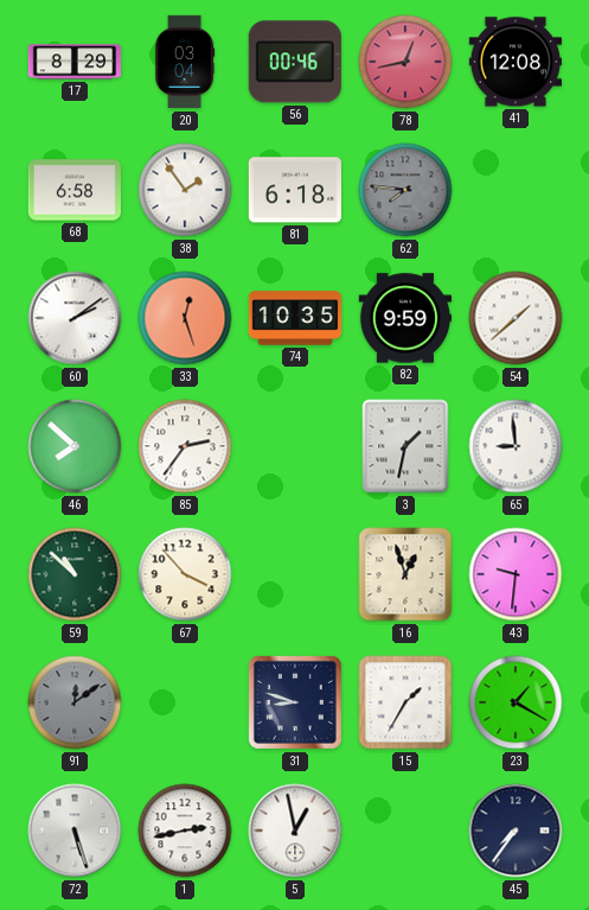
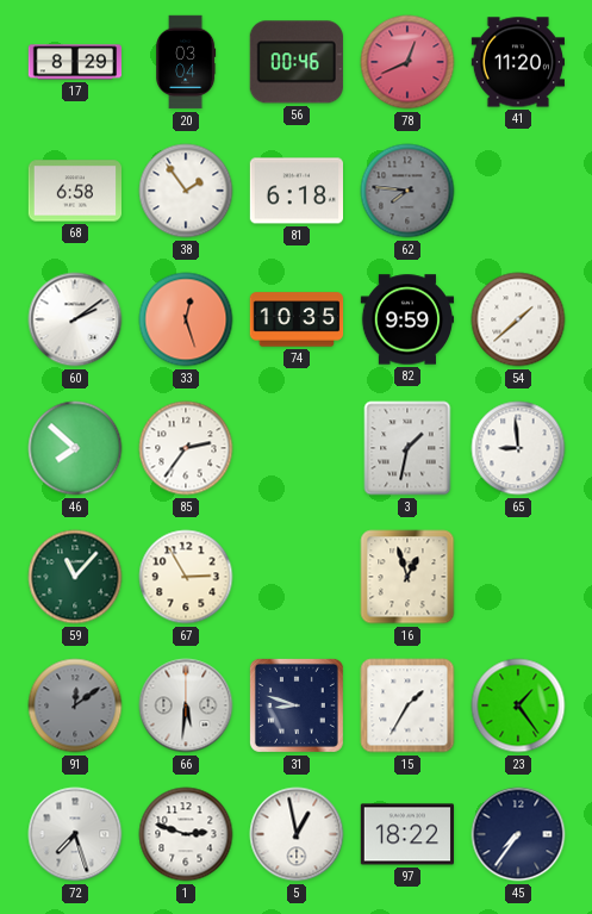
78: 12:43 -> 12:41
41: 12:08 -> 11:20
59: 10:52 -> 11:07
67: 3:53 -> 2:55
43: 9:31 -> none
66: none -> 5:31
23: 1:20 -> 1:24
72: 5:27 -> 7:27
1: 2:43 -> 2:48
97: none -> 18:22
